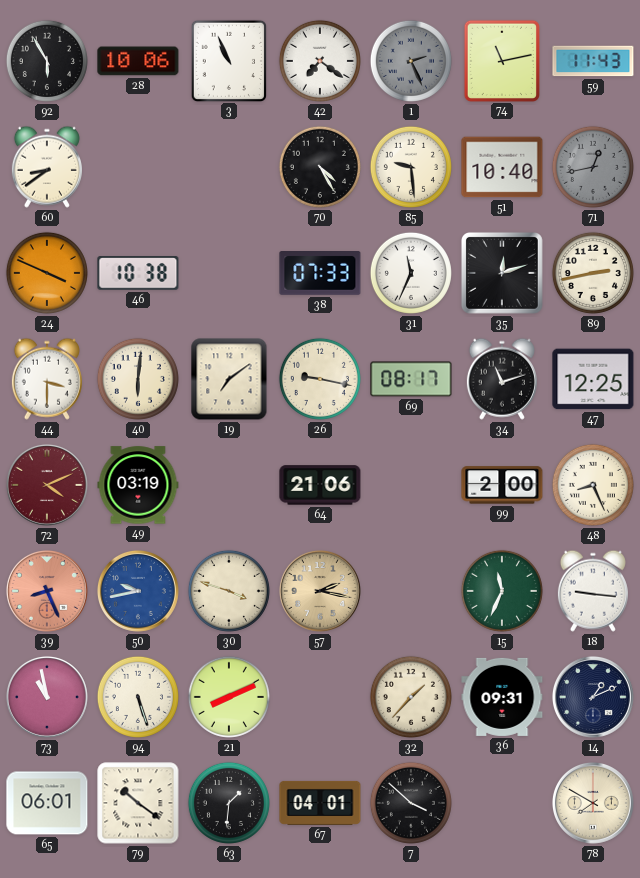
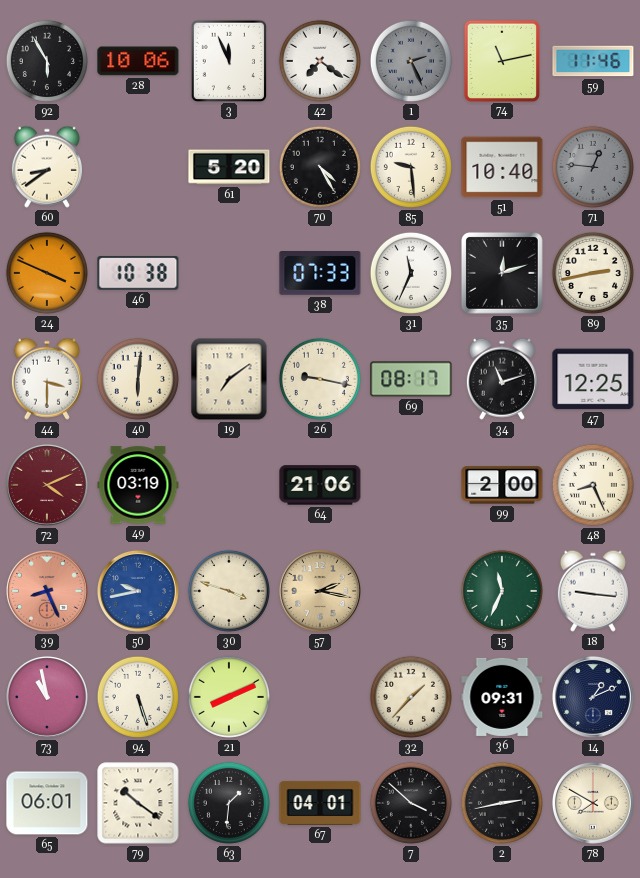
3: 10:56 -> 11:56
59: 11:43 -> 11:46
61: none -> 5:20
71: 12:43 -> 12:46
2: none -> 2:43
